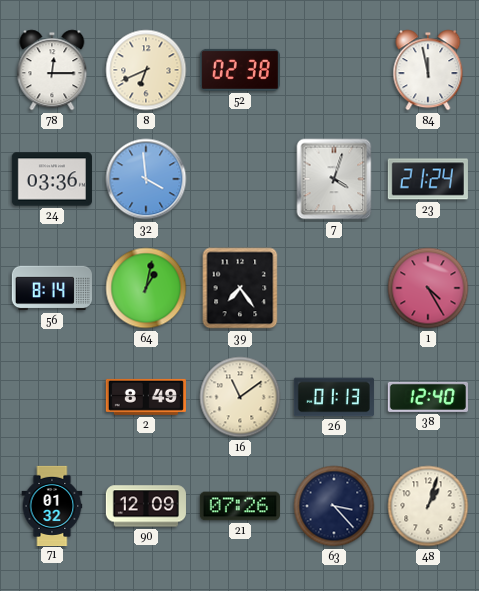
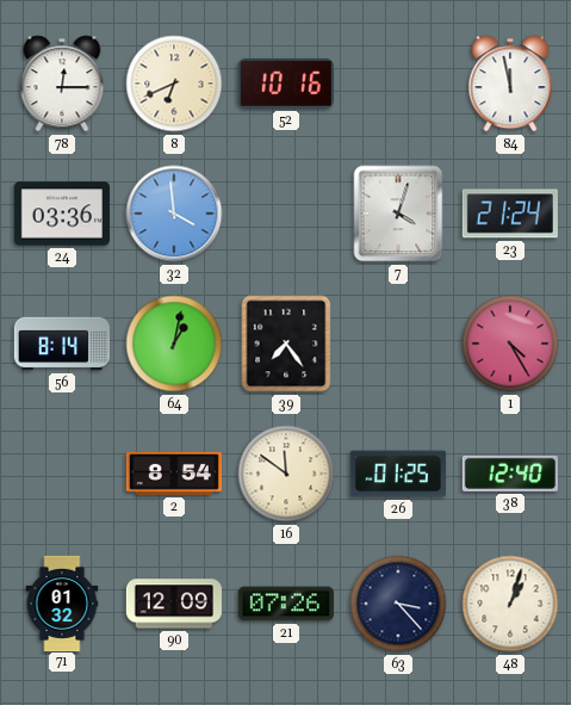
52: 02:38 -> 10:16
2: 8:49 -> 8:54
16: 11:09 -> 11:51
26: 01:13 -> 01:25
